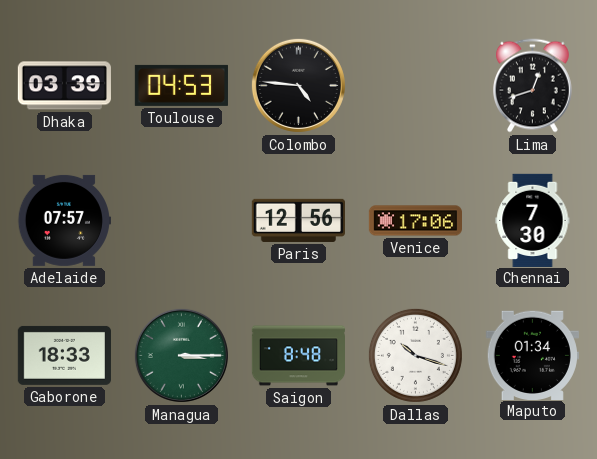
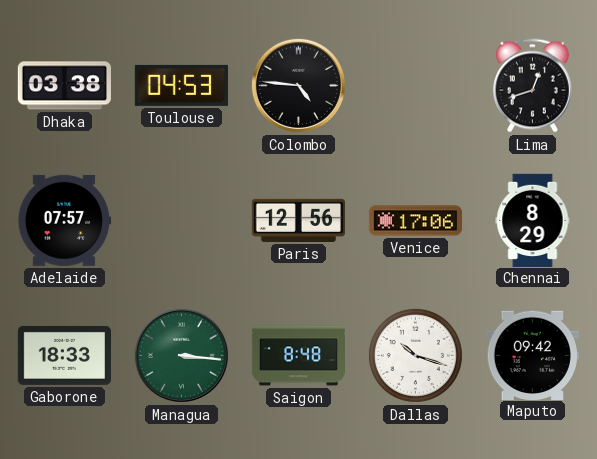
Dhaka: 03:39 -> 03:38
Chennai: 7:30 -> 8:29
Managua: 3:15 -> 3:16
Maputo: 01:34 -> 09:42
